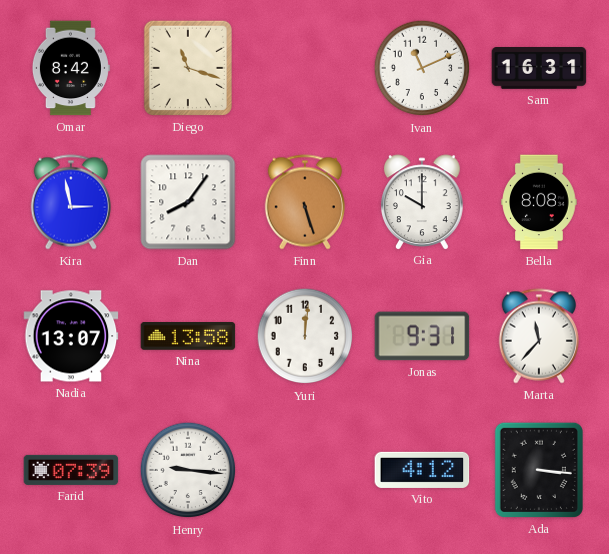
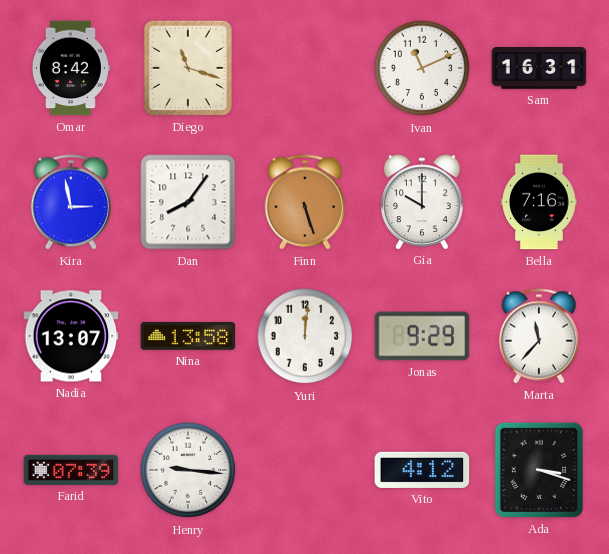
Bella: 8:08 -> 7:16
Jonas: 9:31 -> 9:29
Ada: 3:16 -> 3:18
